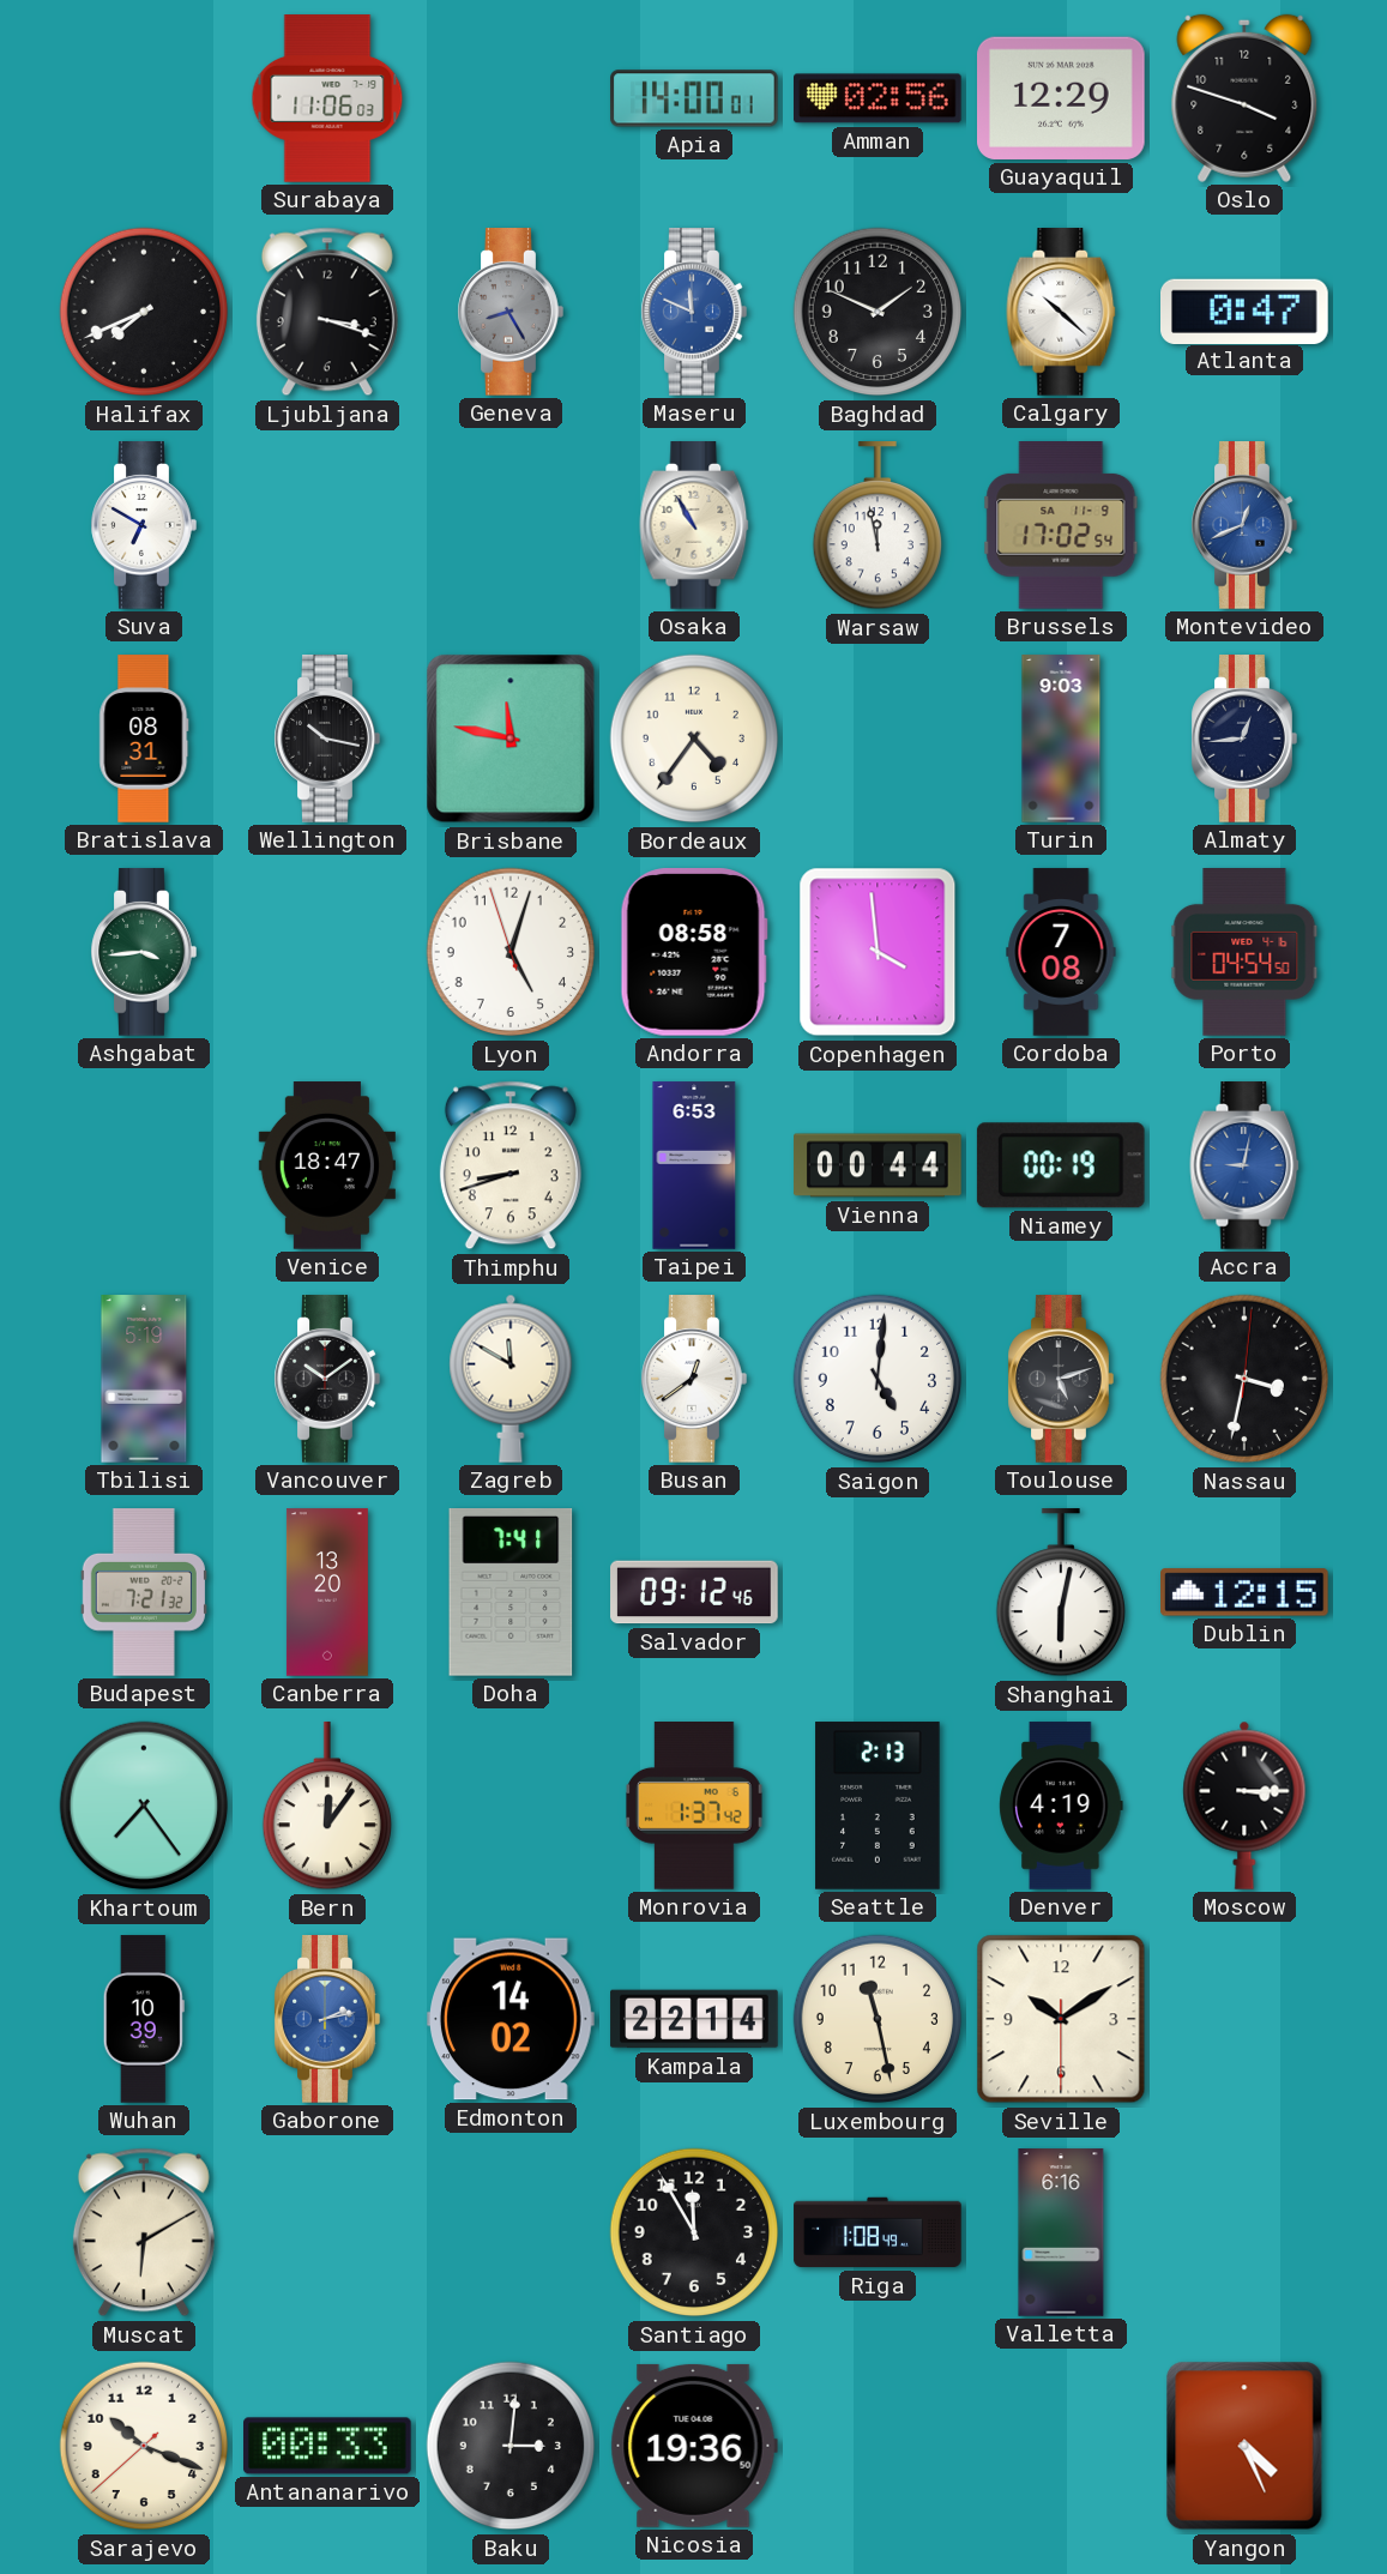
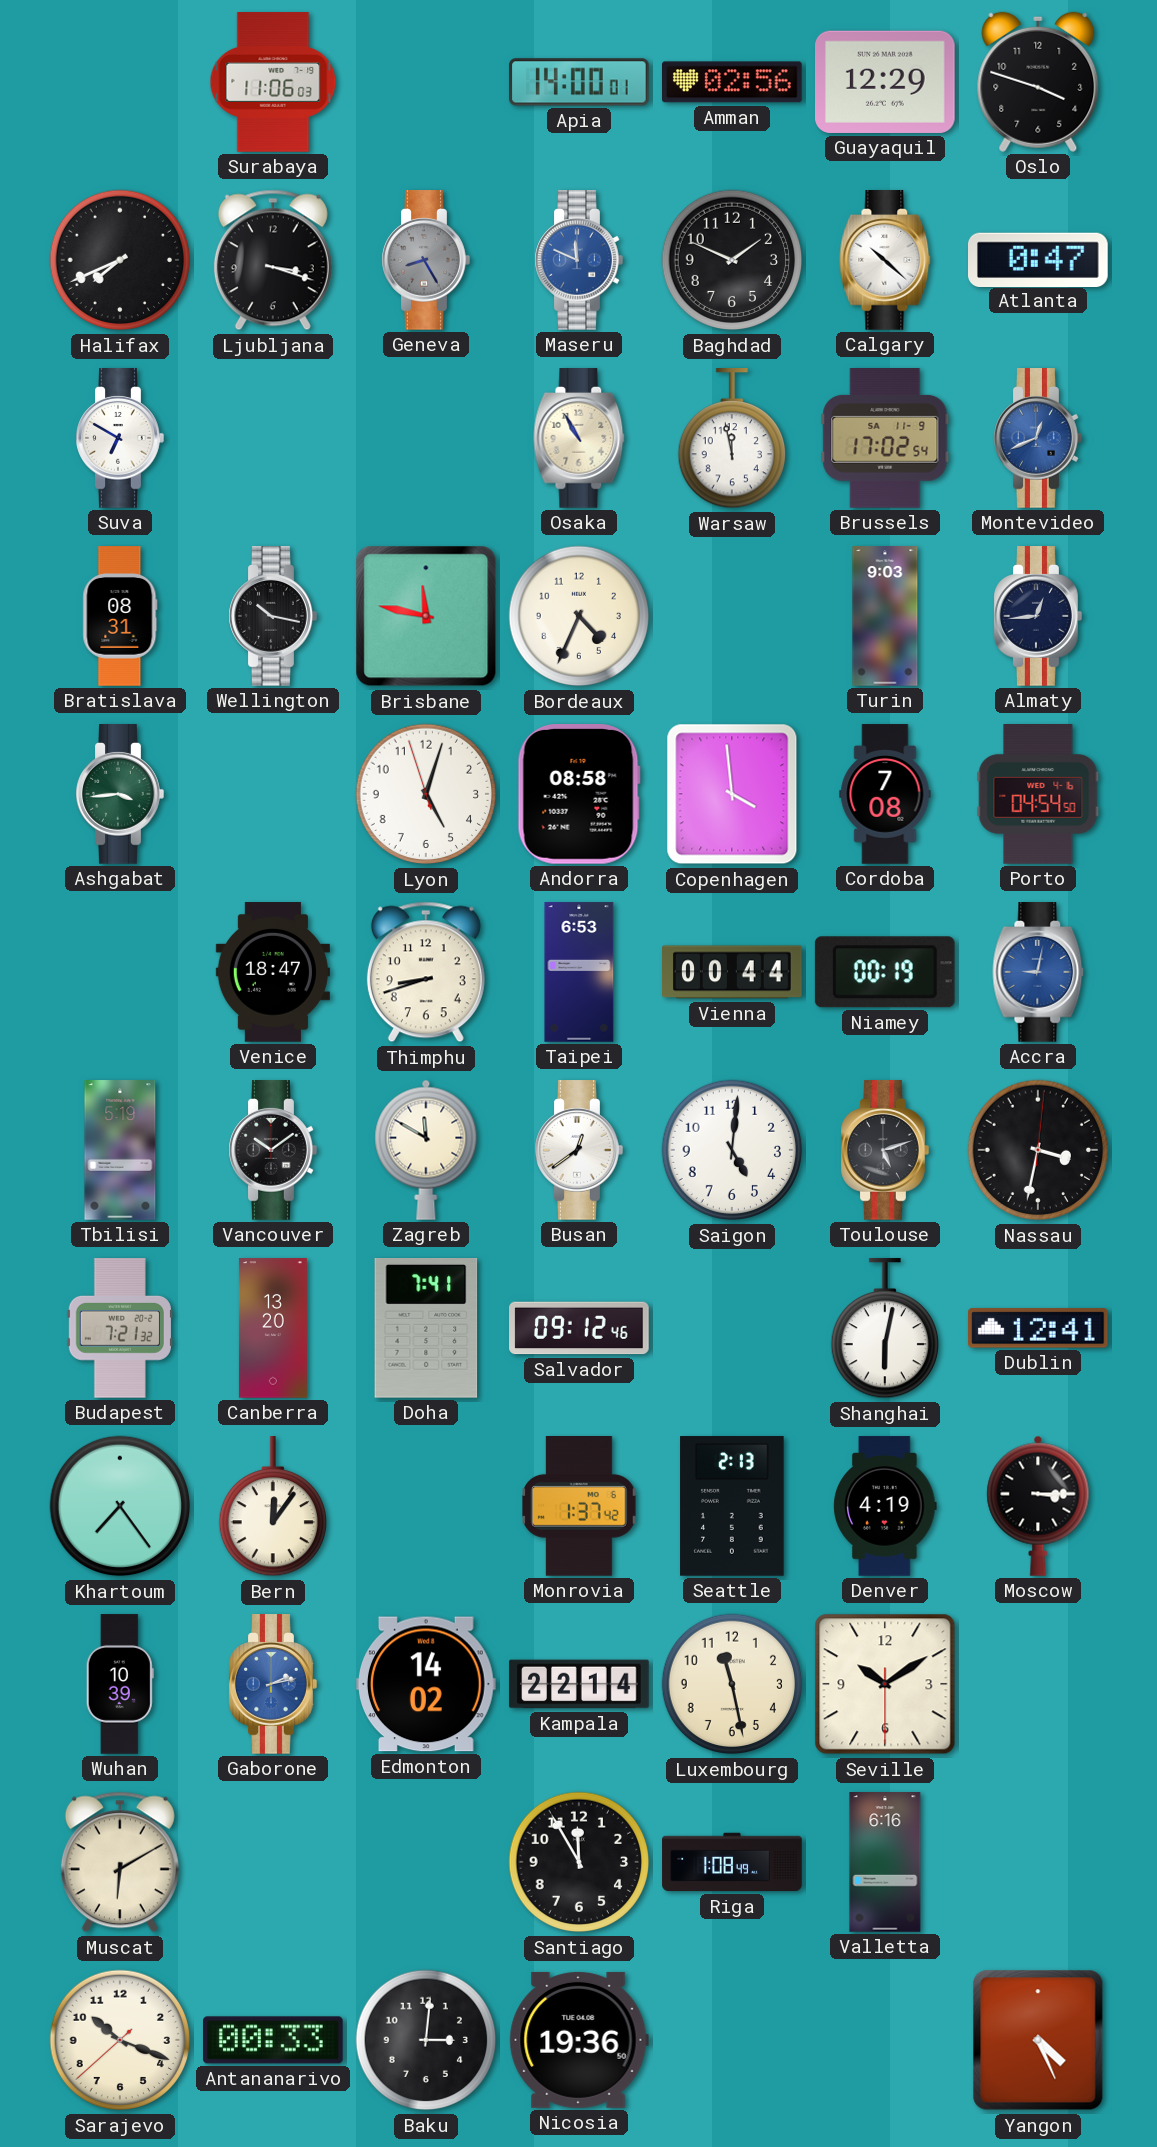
Bordeaux: 4:36 -> 4:34
Dublin: 12:15 -> 12:41
